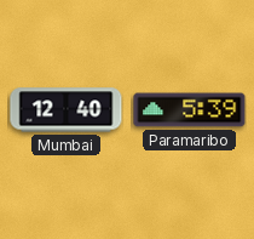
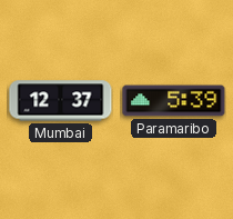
Mumbai: 12:40 -> 12:37
